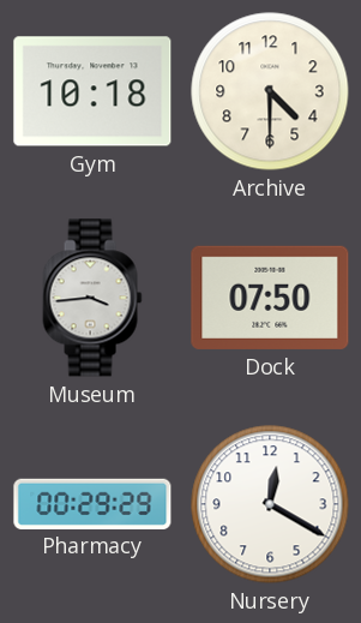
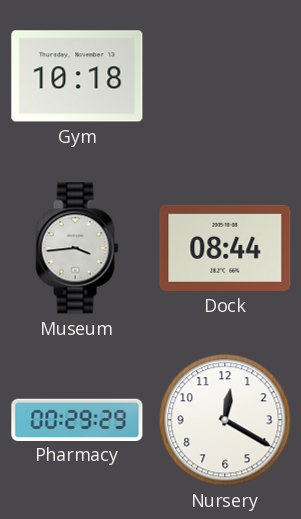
Archive: 4:30 -> none
Dock: 07:50 -> 08:44
